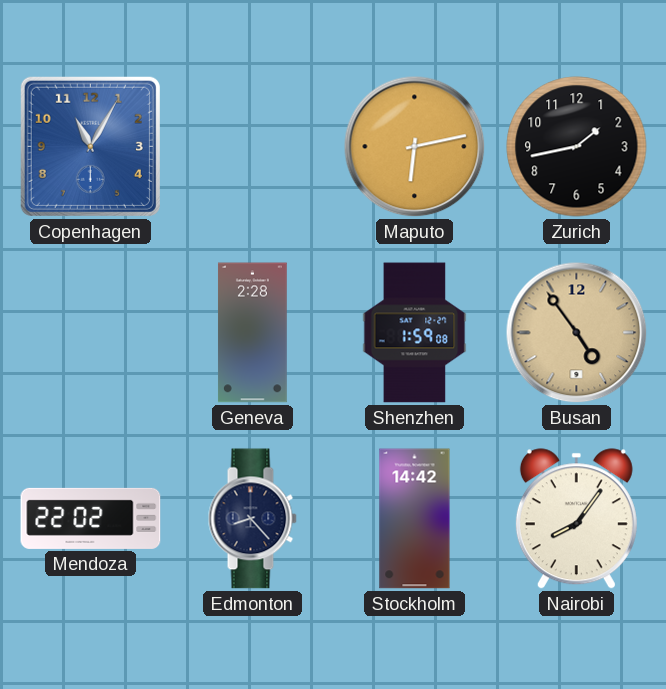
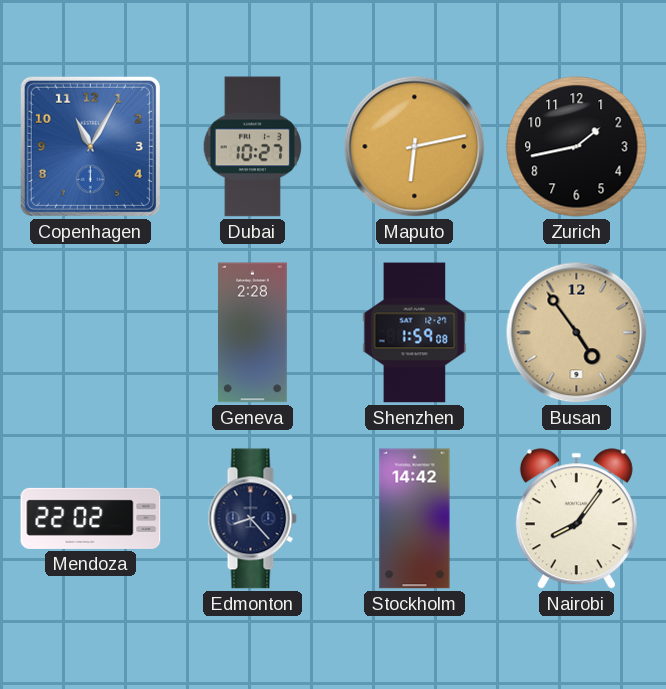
Dubai: none -> 10:27
